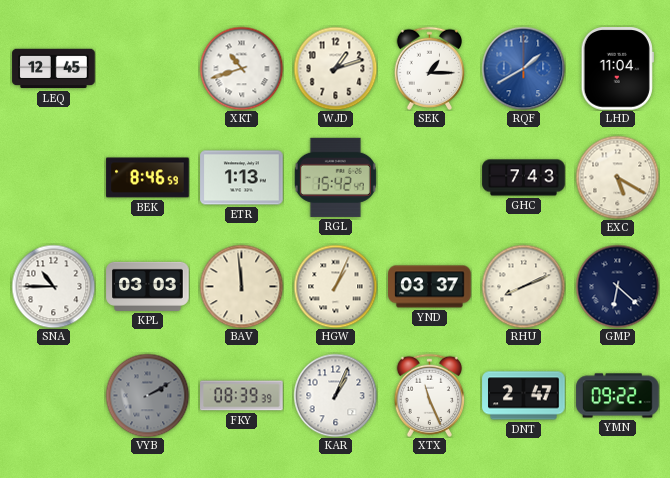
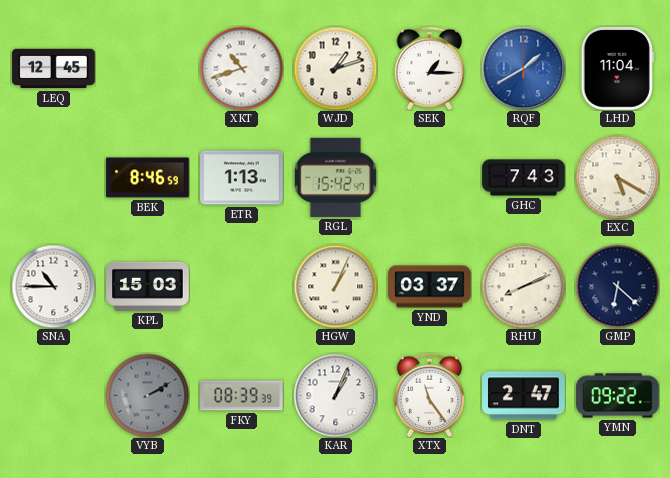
KPL: 03:03 -> 15:03
BAV: 11:59 -> none
XTX: 11:26 -> 11:24
